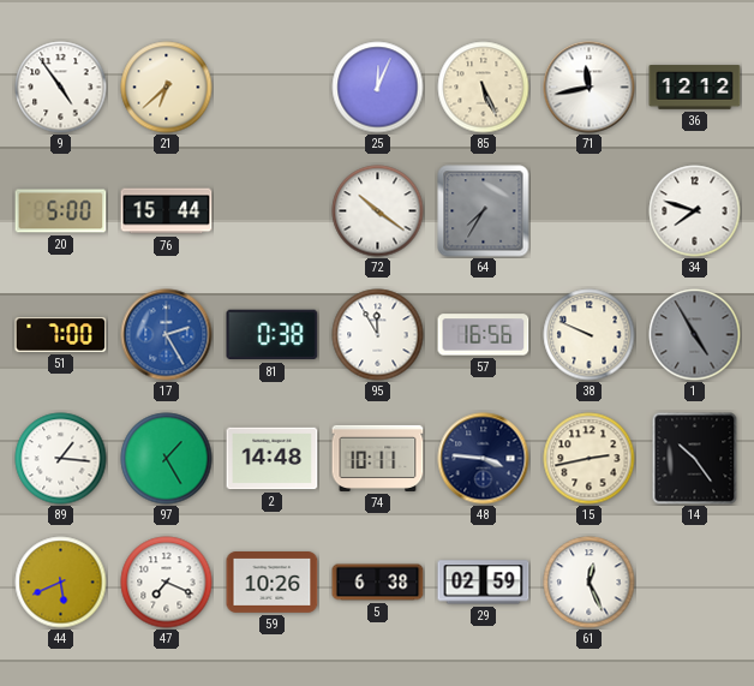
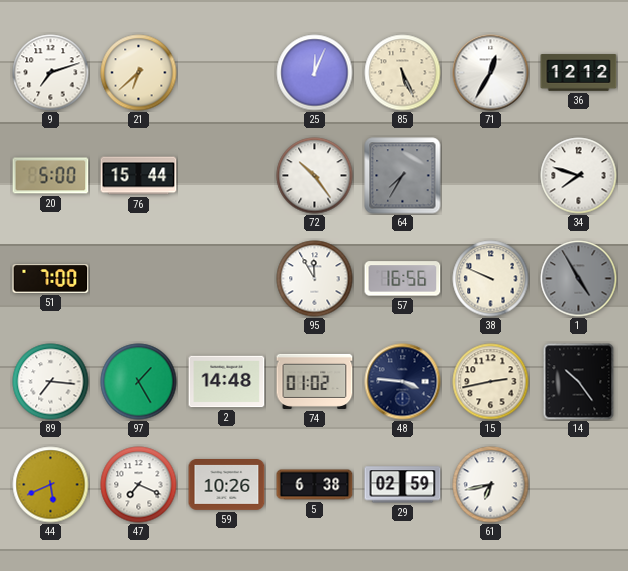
9: 4:54 -> 7:12
71: 11:43 -> 12:35
72: 10:21 -> 10:24
17: 2:25 -> none
81: 0:38 -> none
89: 1:16 -> 7:16
74: 10:11 -> 01:02
61: 12:26 -> 6:43
